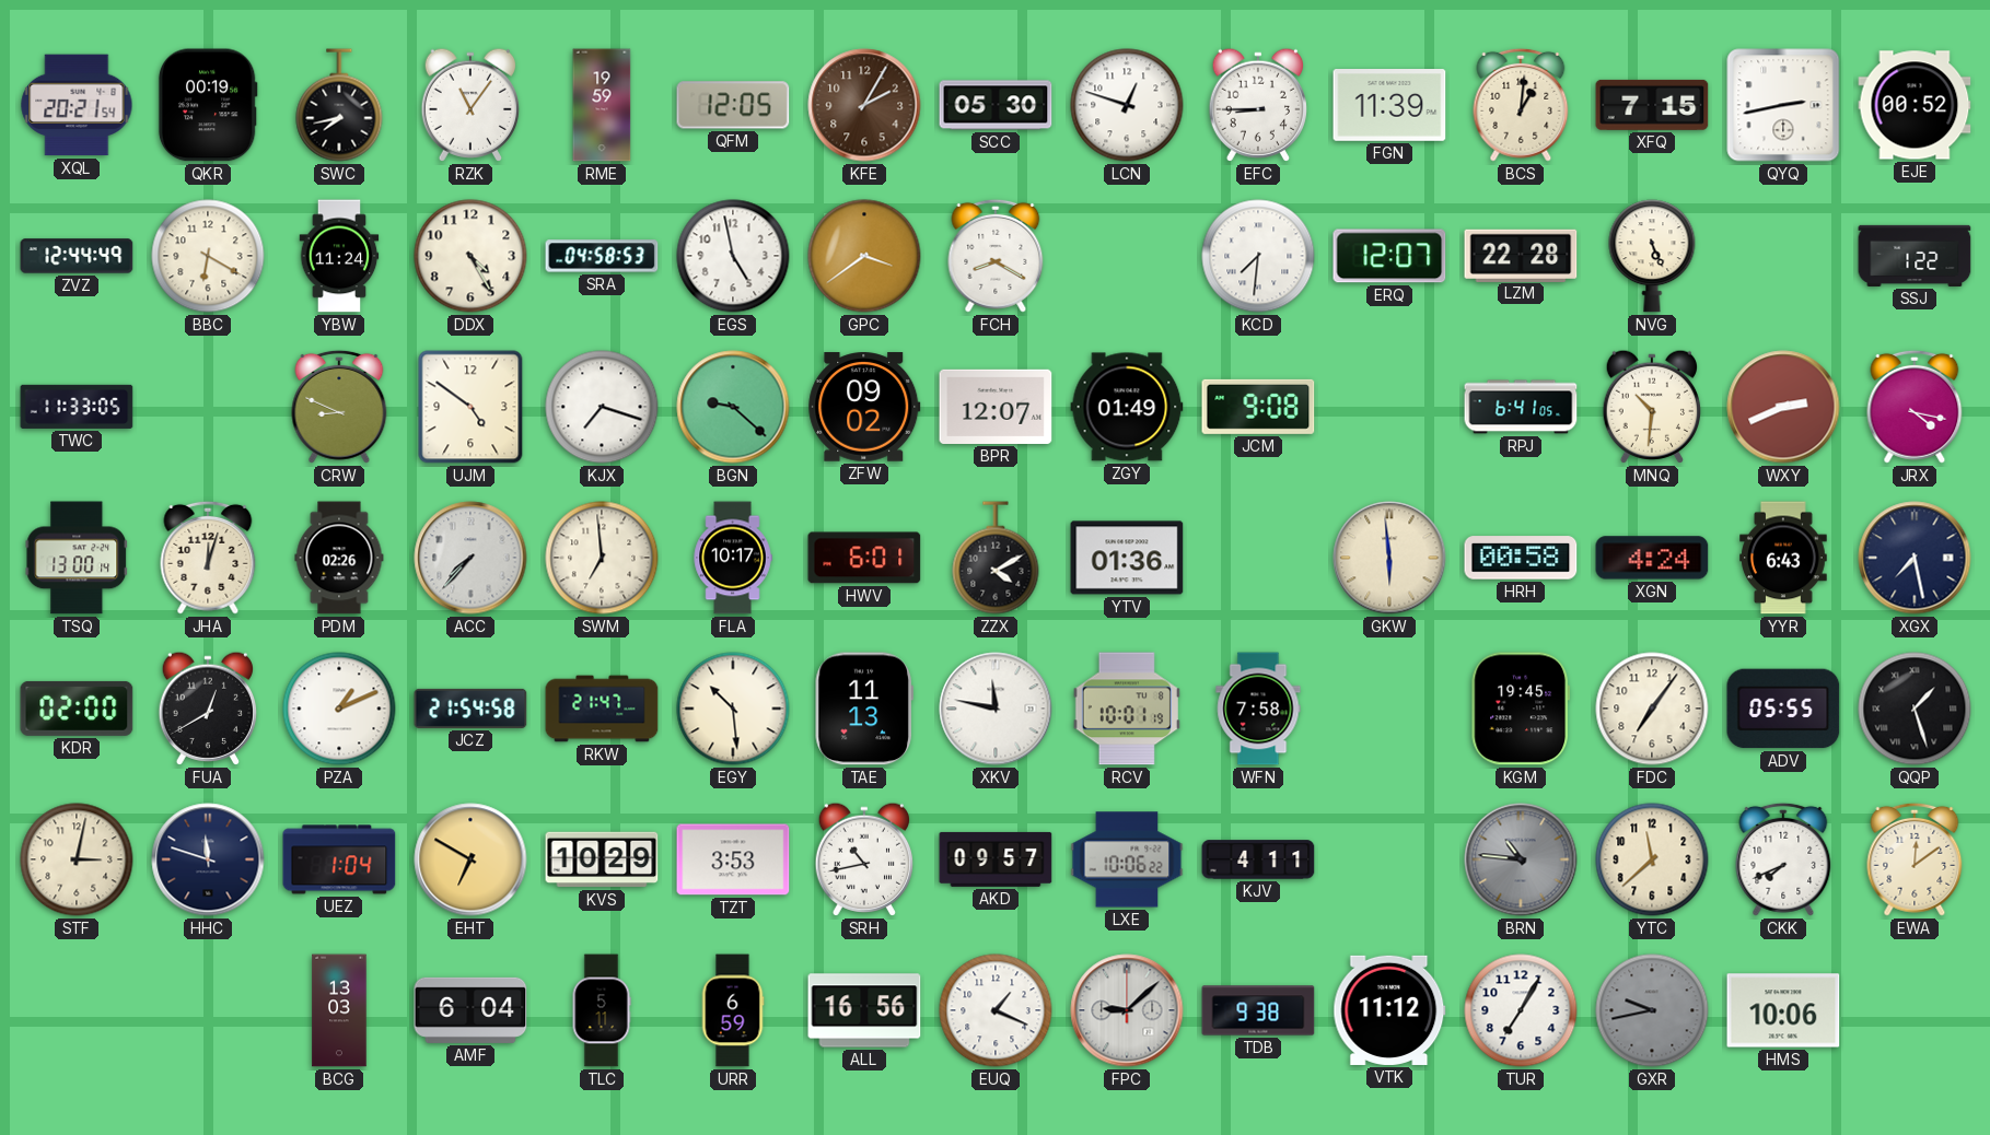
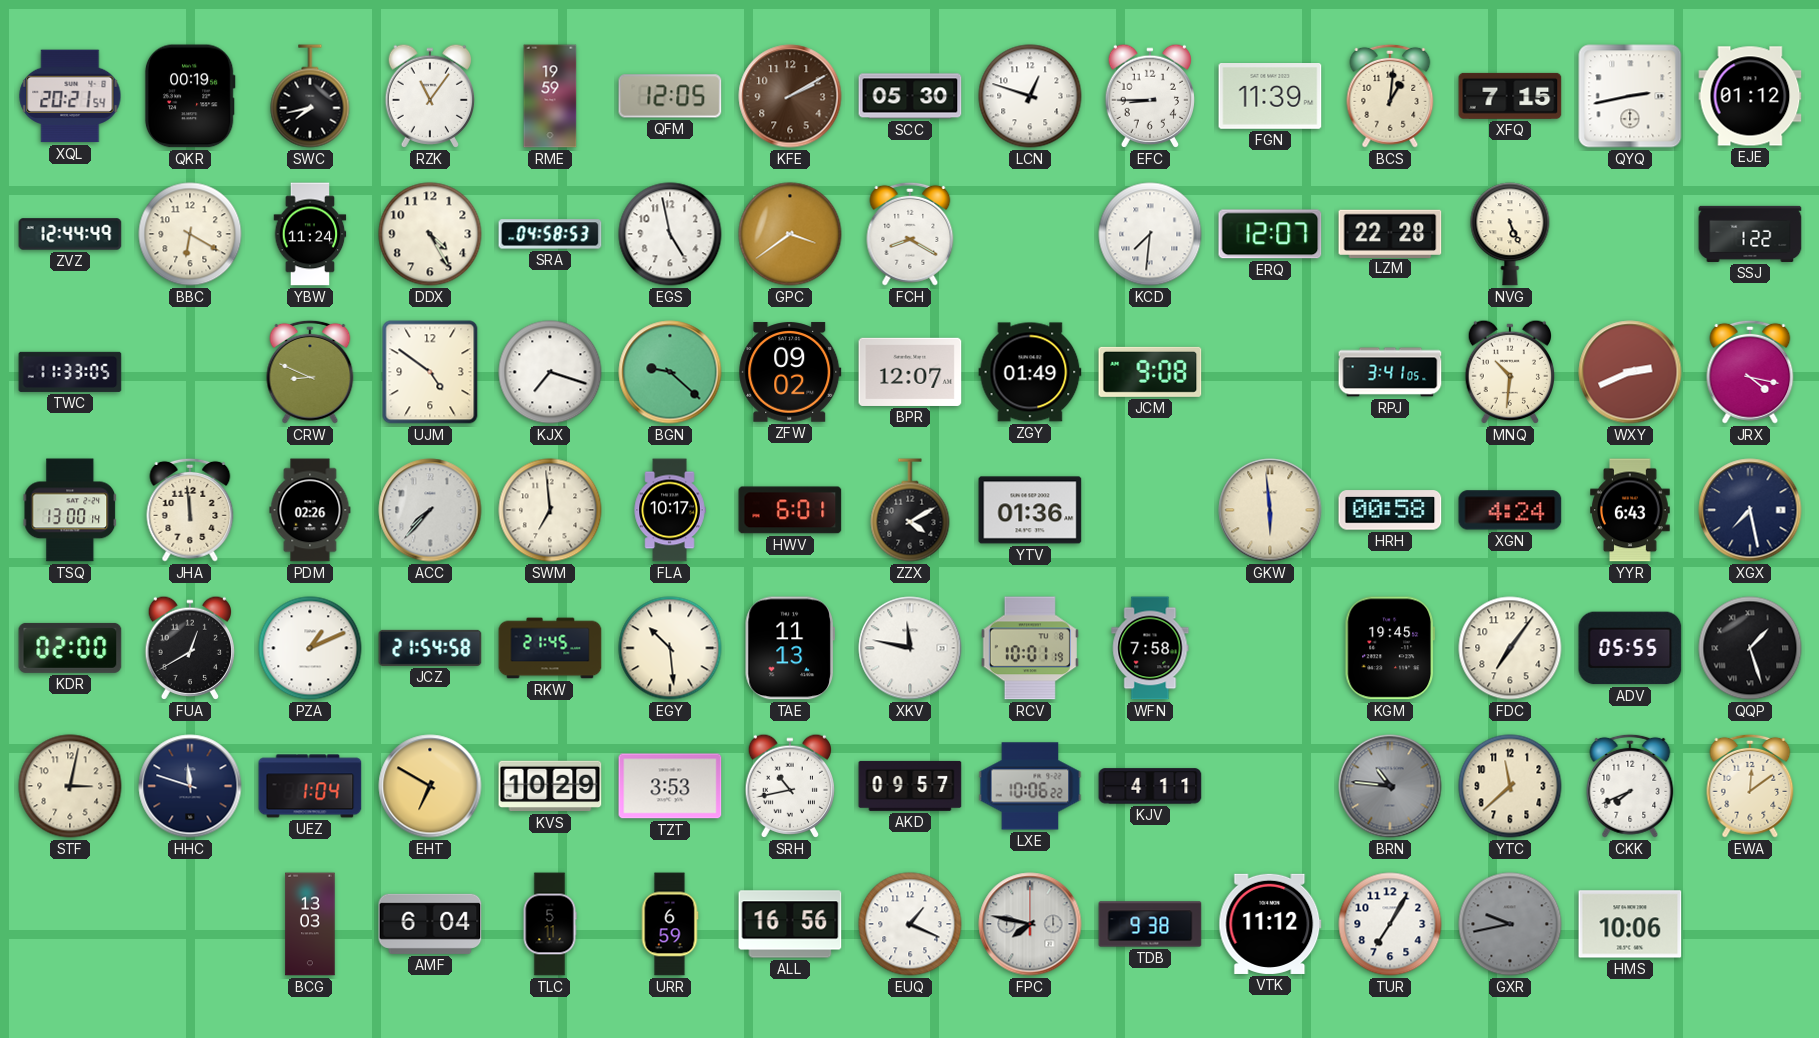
KFE: 2:05 -> 2:10
EJE: 00:52 -> 01:12
RPJ: 6:41 -> 3:41
JHA: 12:03 -> 11:59
RKW: 21:47 -> 21:45
FPC: 9:08 -> 7:47
